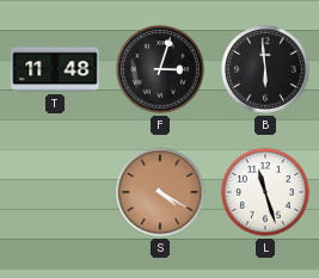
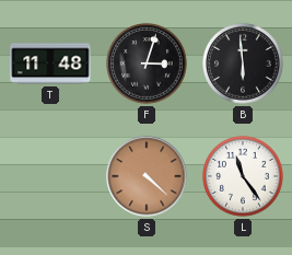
S: 4:20 -> 4:22
L: 11:27 -> 11:24
